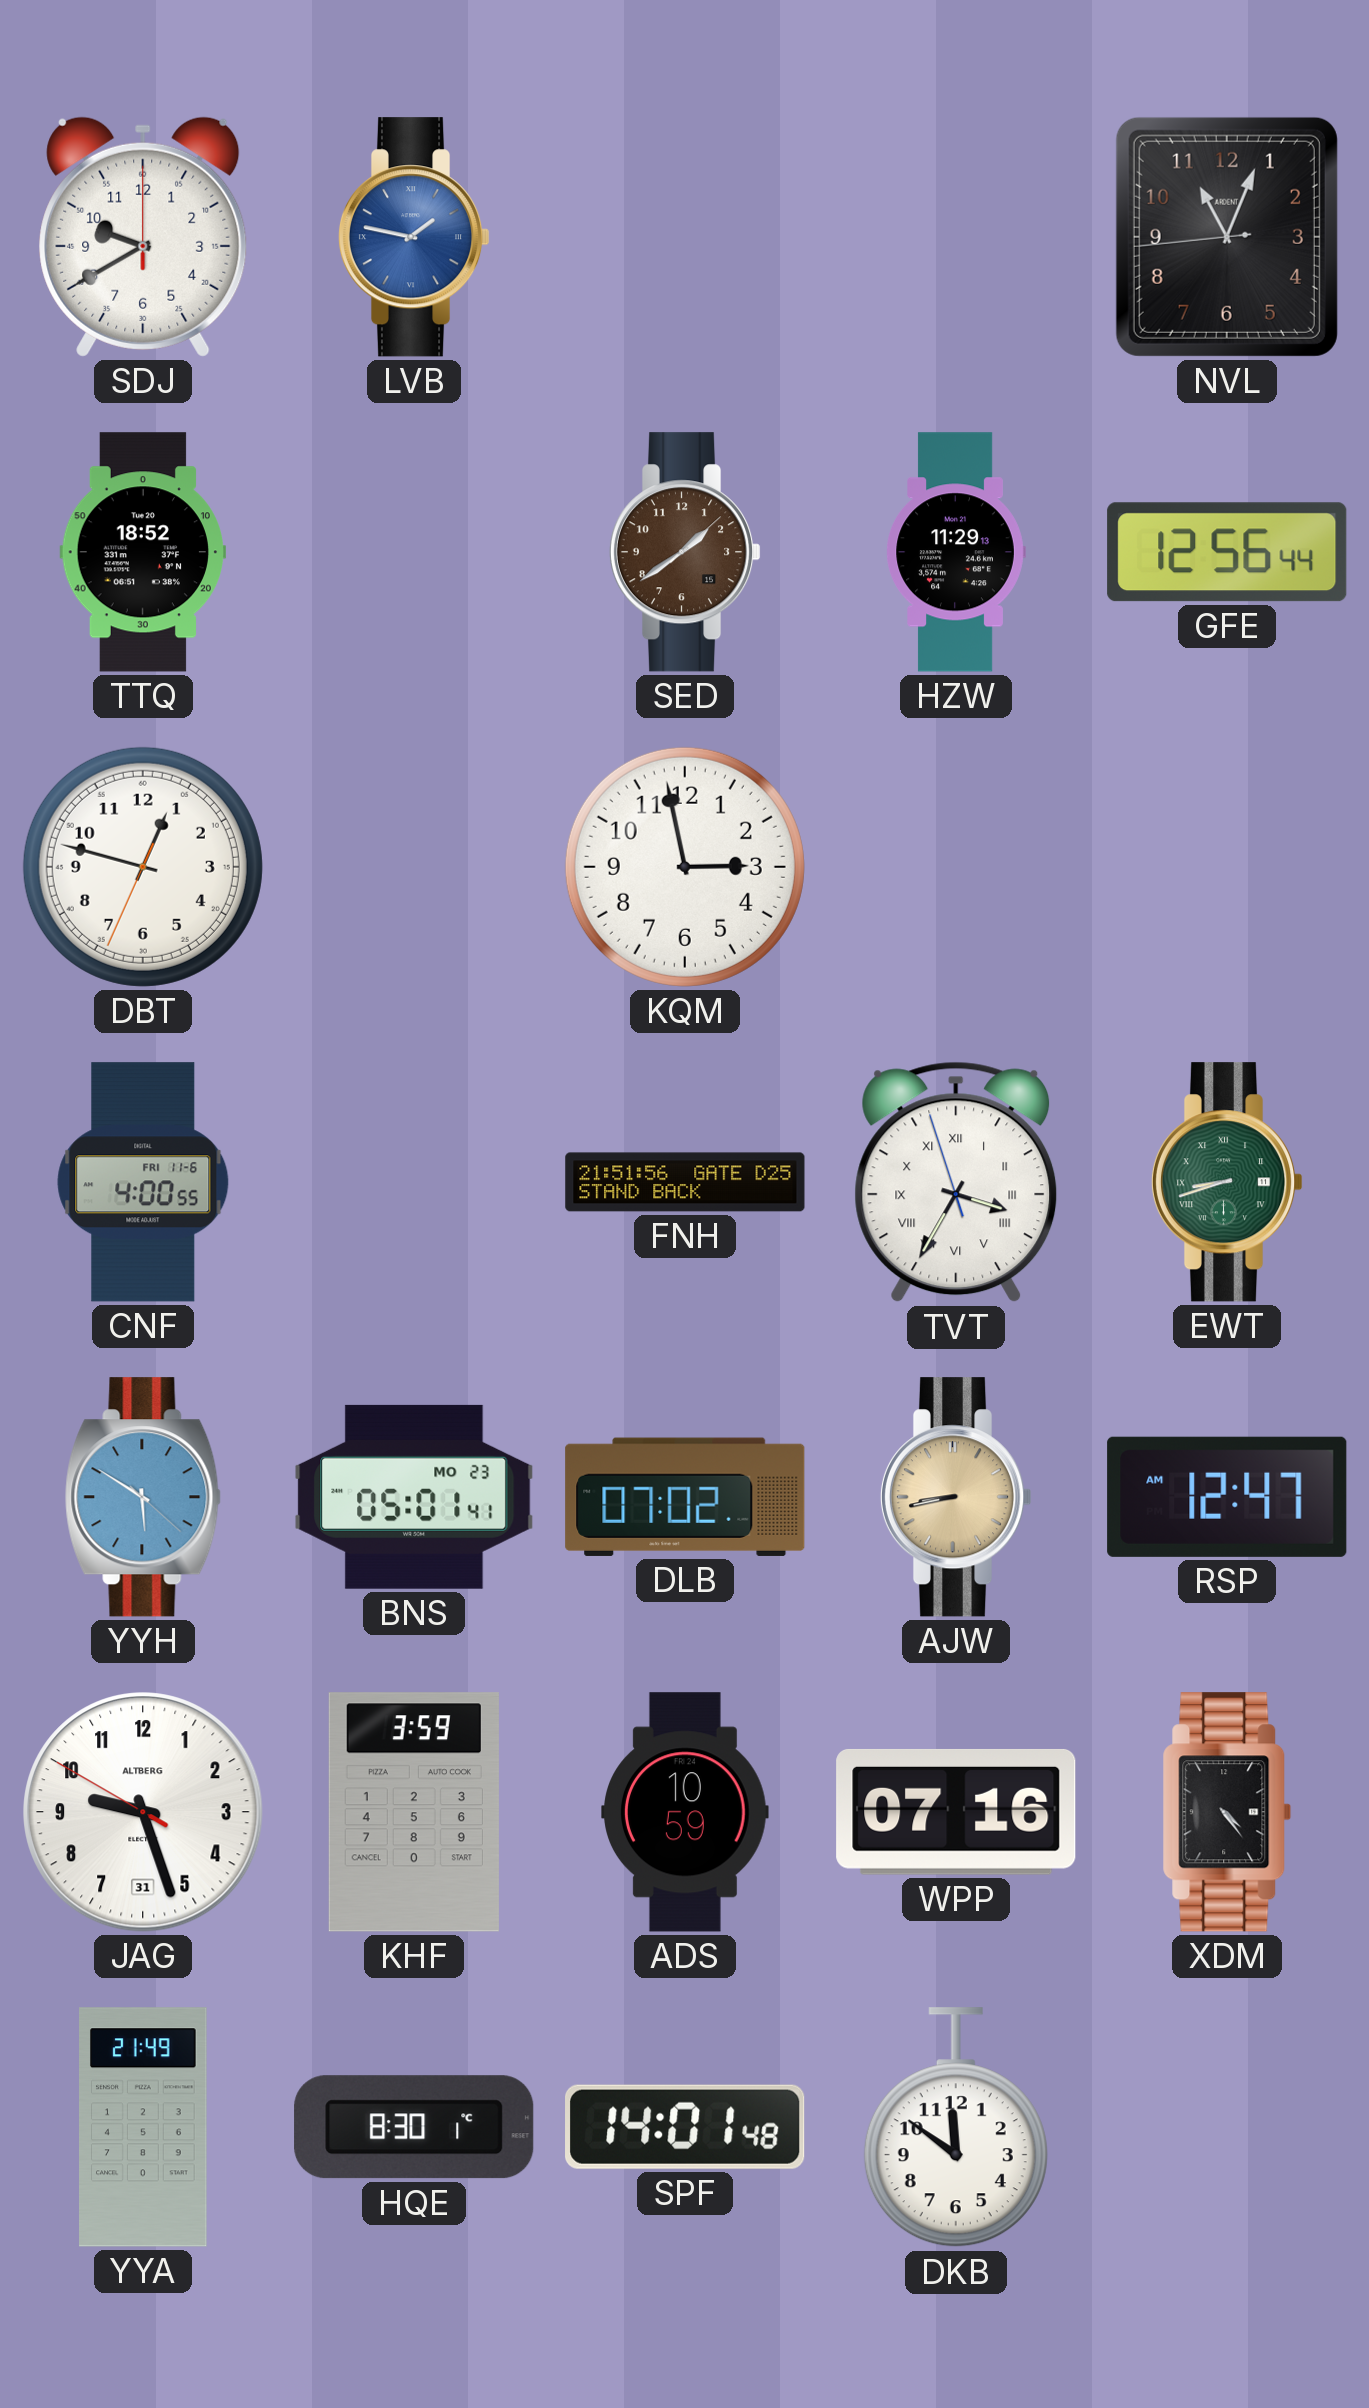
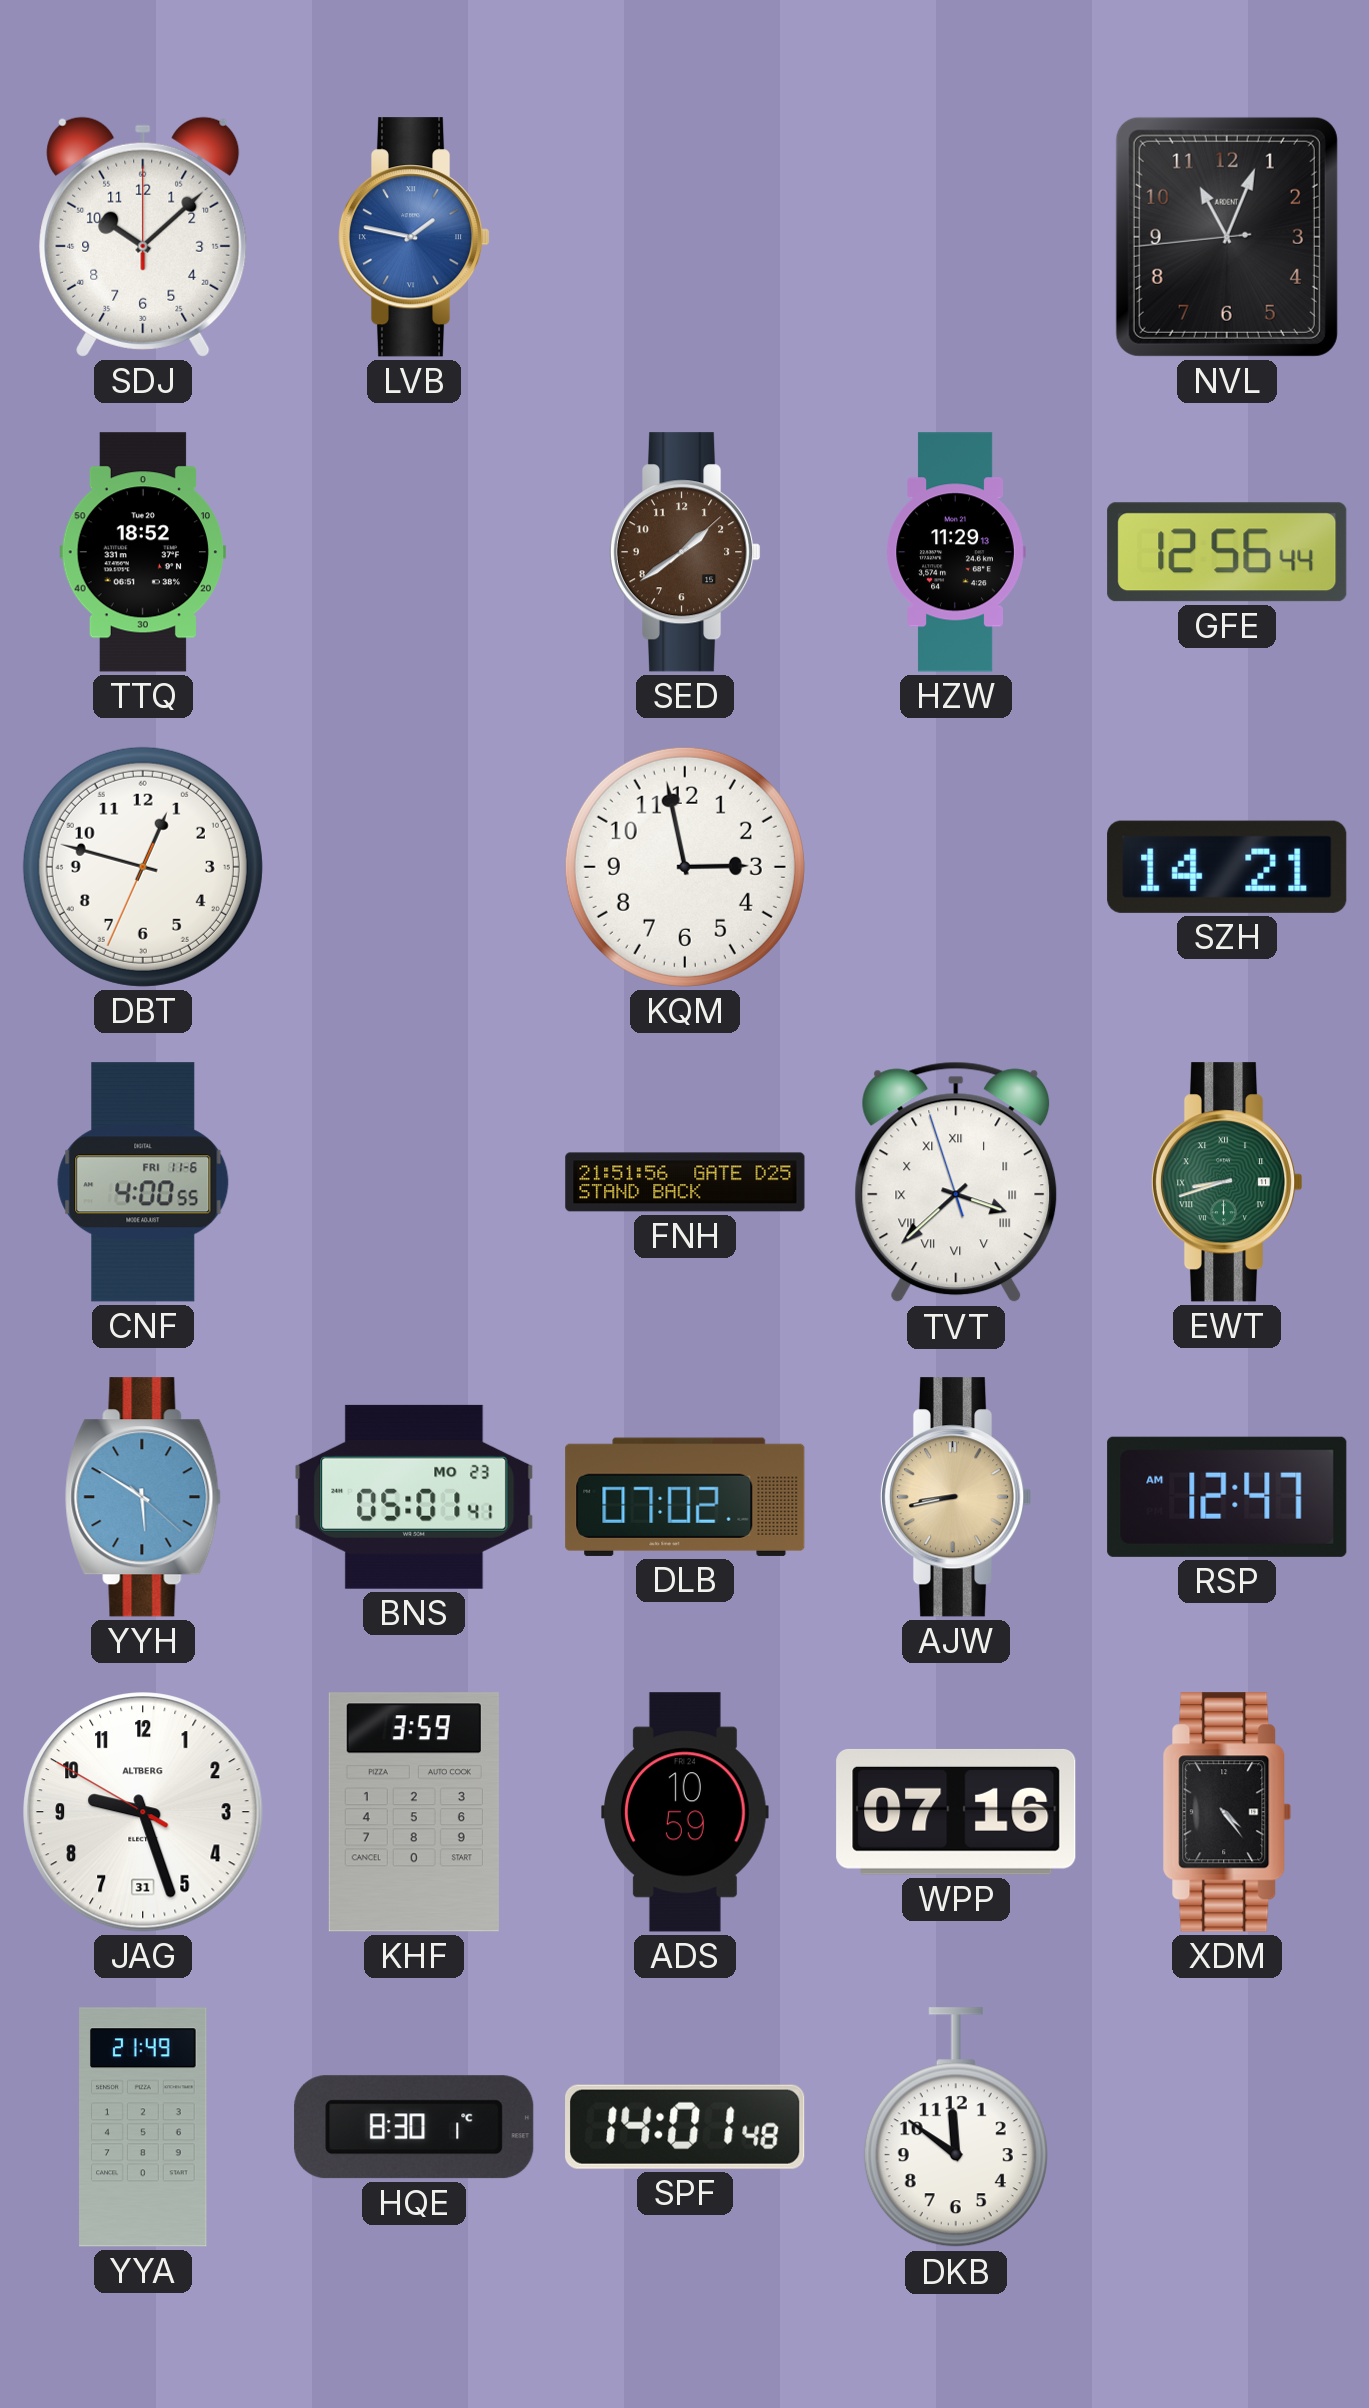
SDJ: 9:40 -> 10:08
SZH: none -> 14:21
TVT: 3:34 -> 3:37
